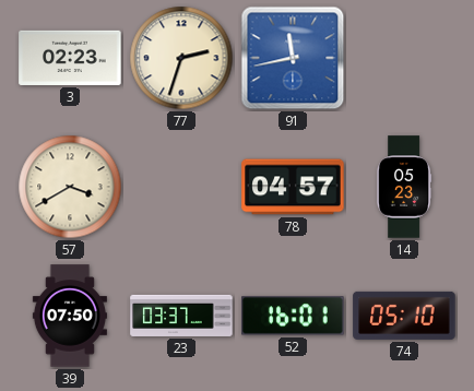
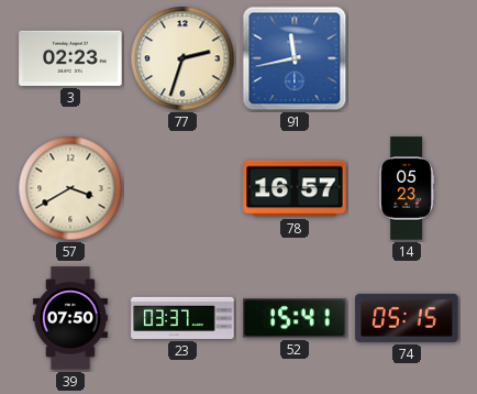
78: 04:57 -> 16:57
52: 16:01 -> 15:41
74: 05:10 -> 05:15
